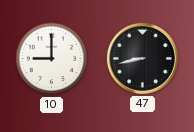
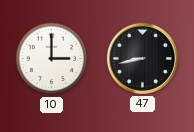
10: 9:00 -> 3:00
